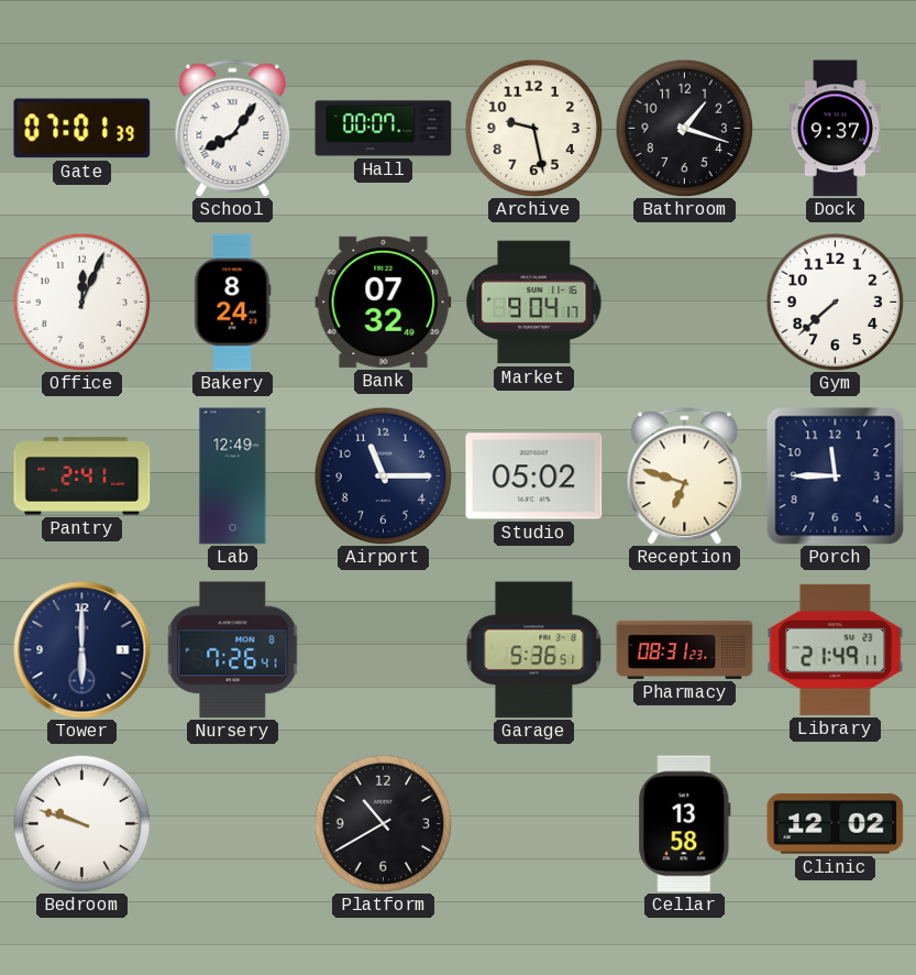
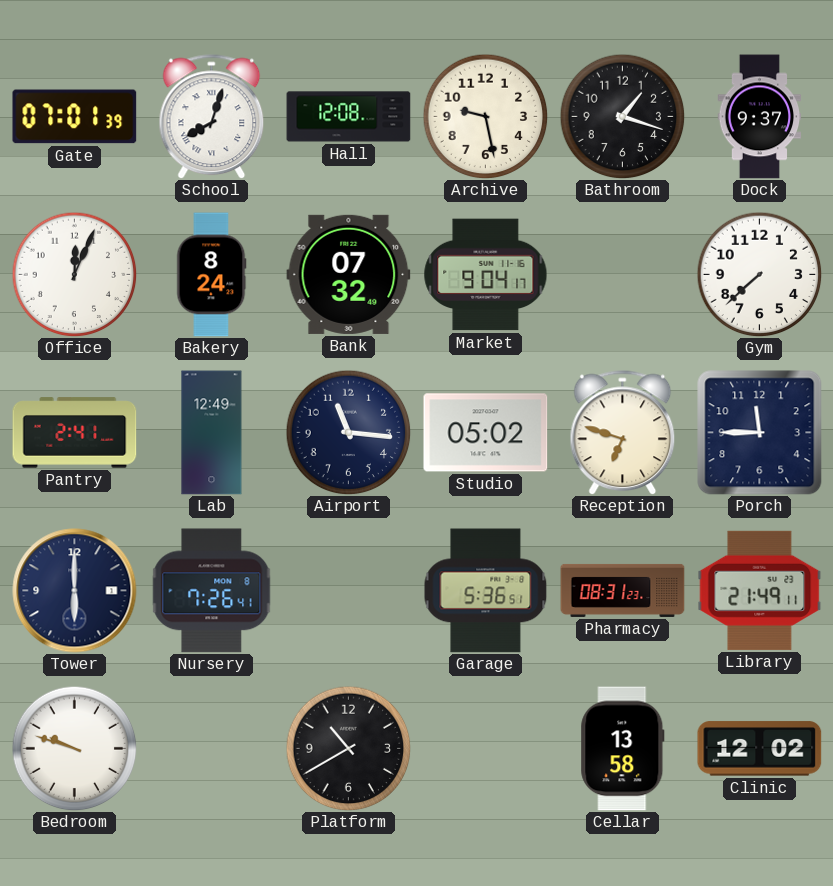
School: 8:06 -> 8:03
Hall: 00:07 -> 12:08
Airport: 11:15 -> 11:16
